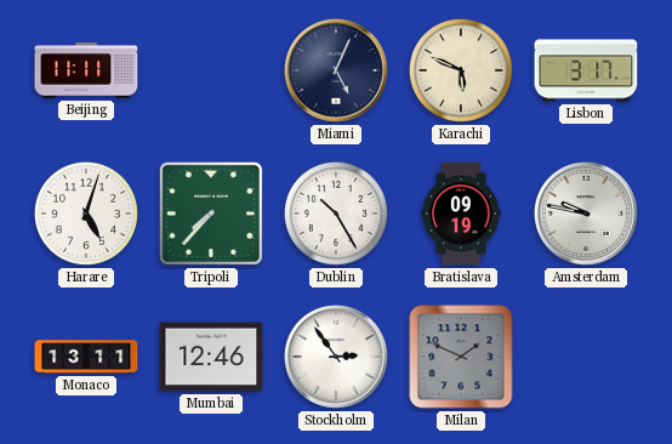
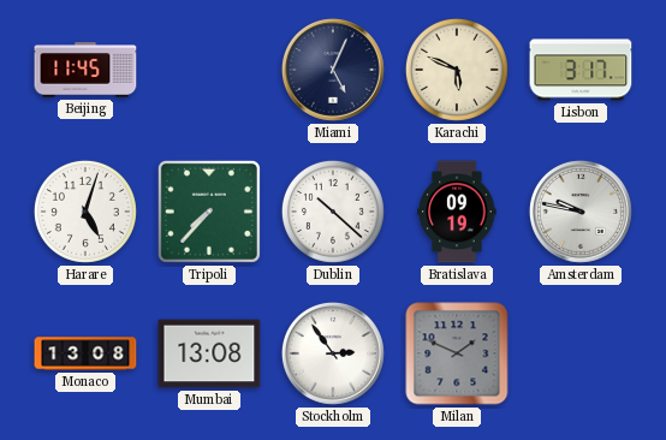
Beijing: 11:11 -> 11:45
Dublin: 10:25 -> 10:22
Monaco: 13:11 -> 13:08
Mumbai: 12:46 -> 13:08
